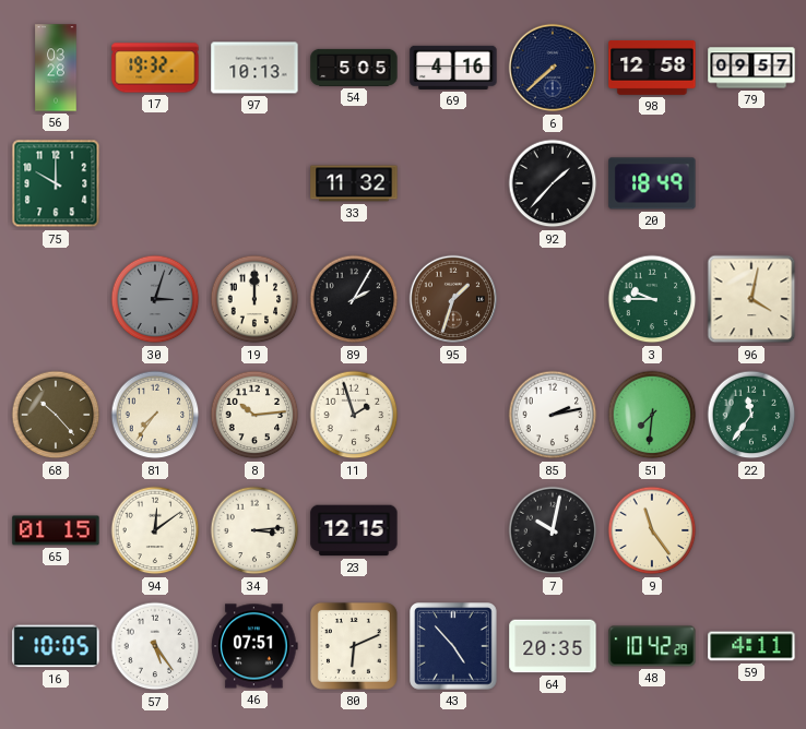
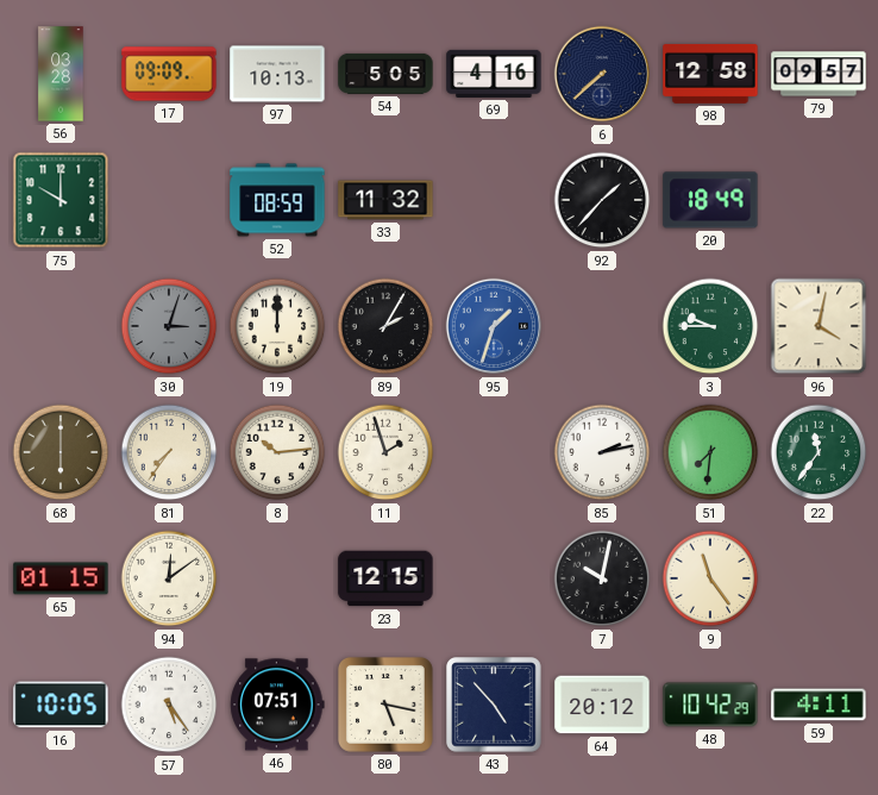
17: 19:32 -> 09:09
52: none -> 08:59
95 dial: brown -> blue
68: 10:23 -> 6:00
34: 3:14 -> none
80: 6:11 -> 5:17
64: 20:35 -> 20:12
